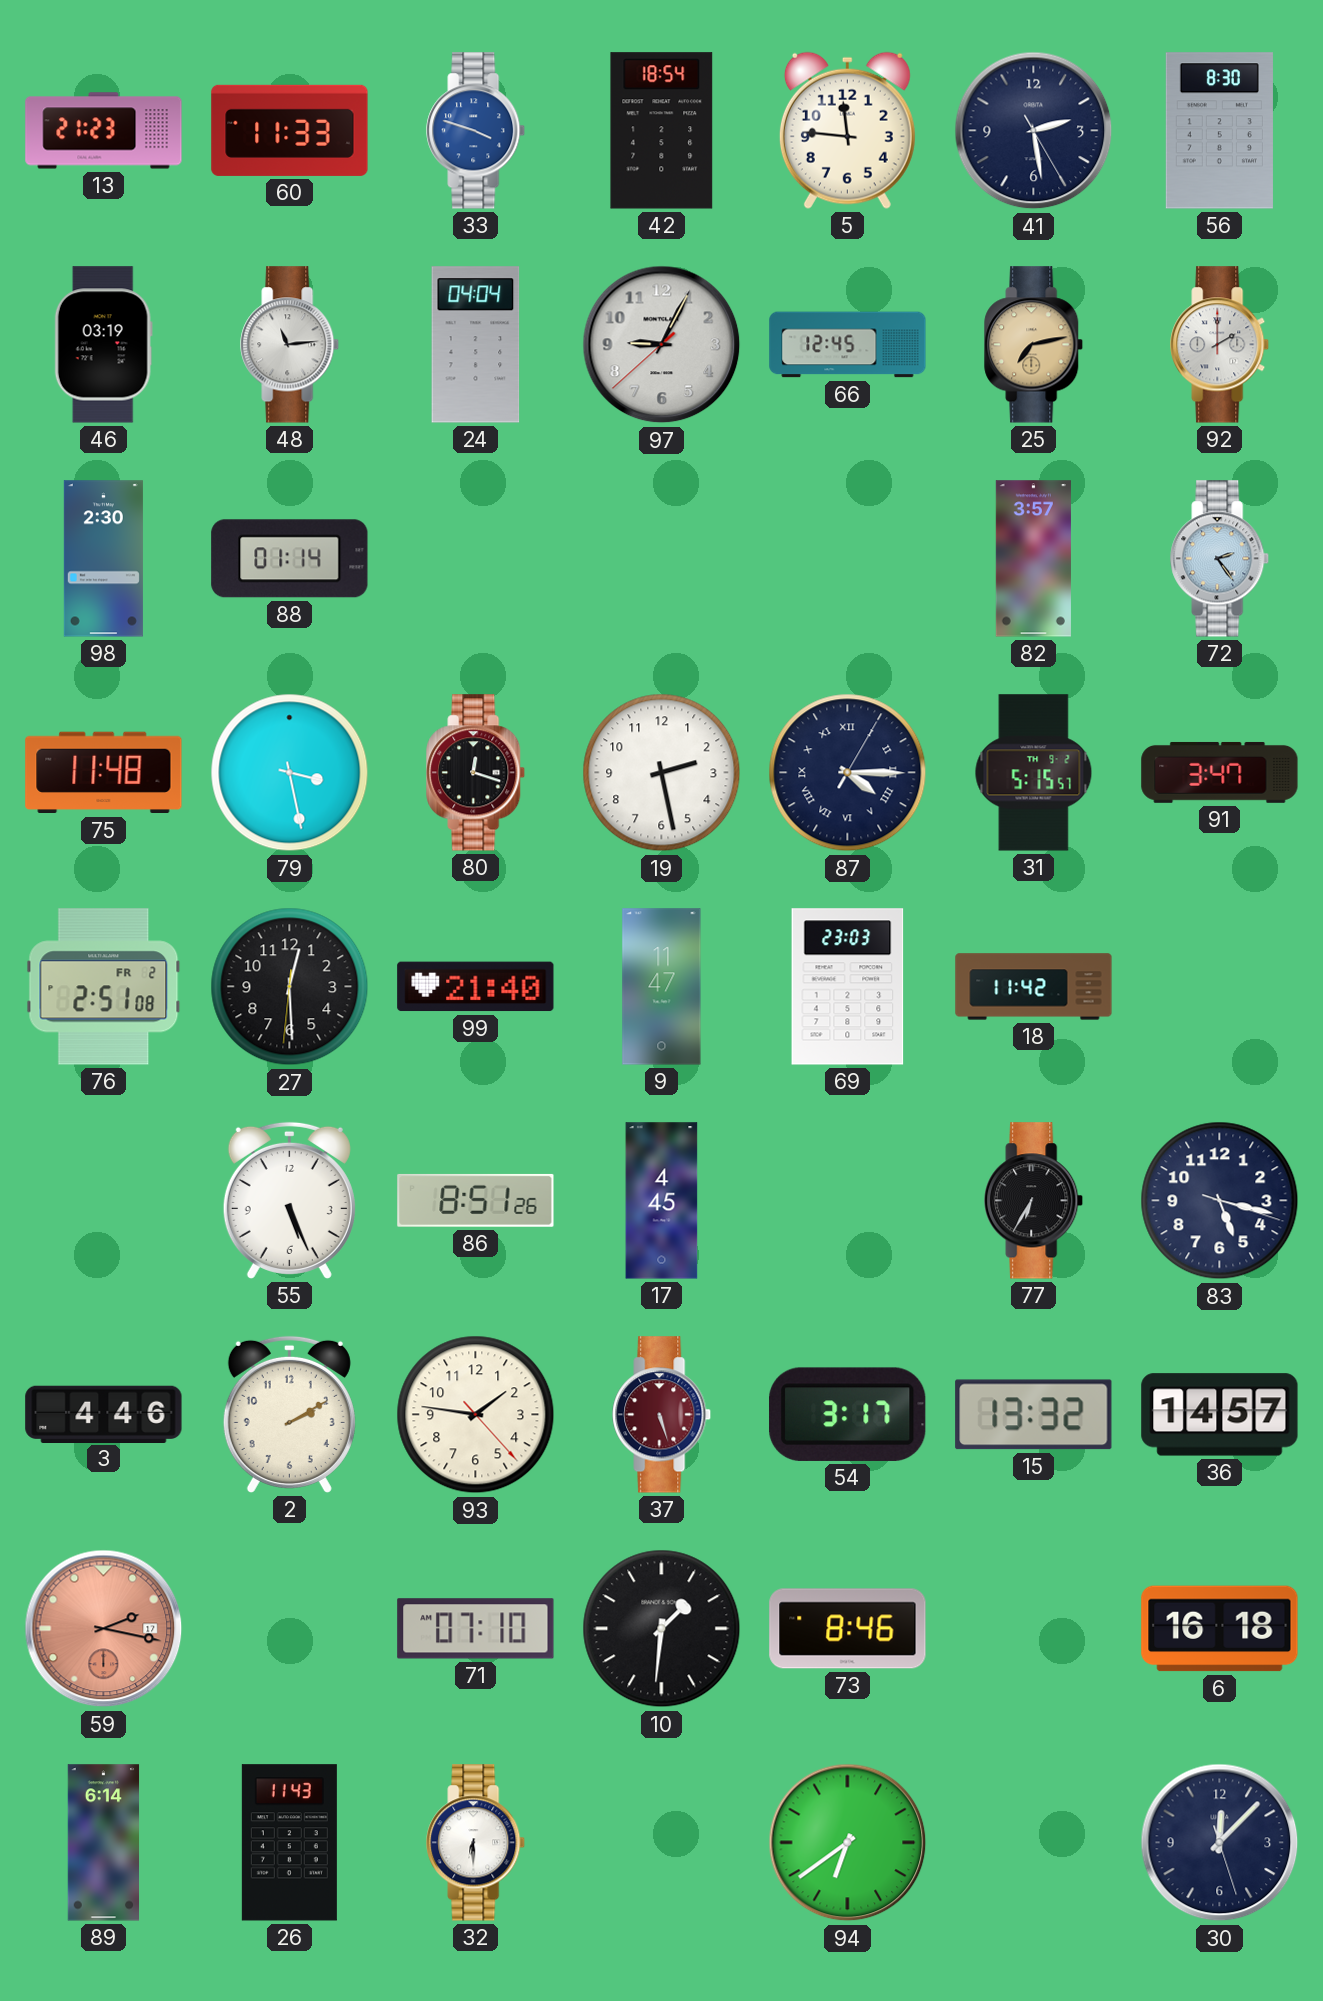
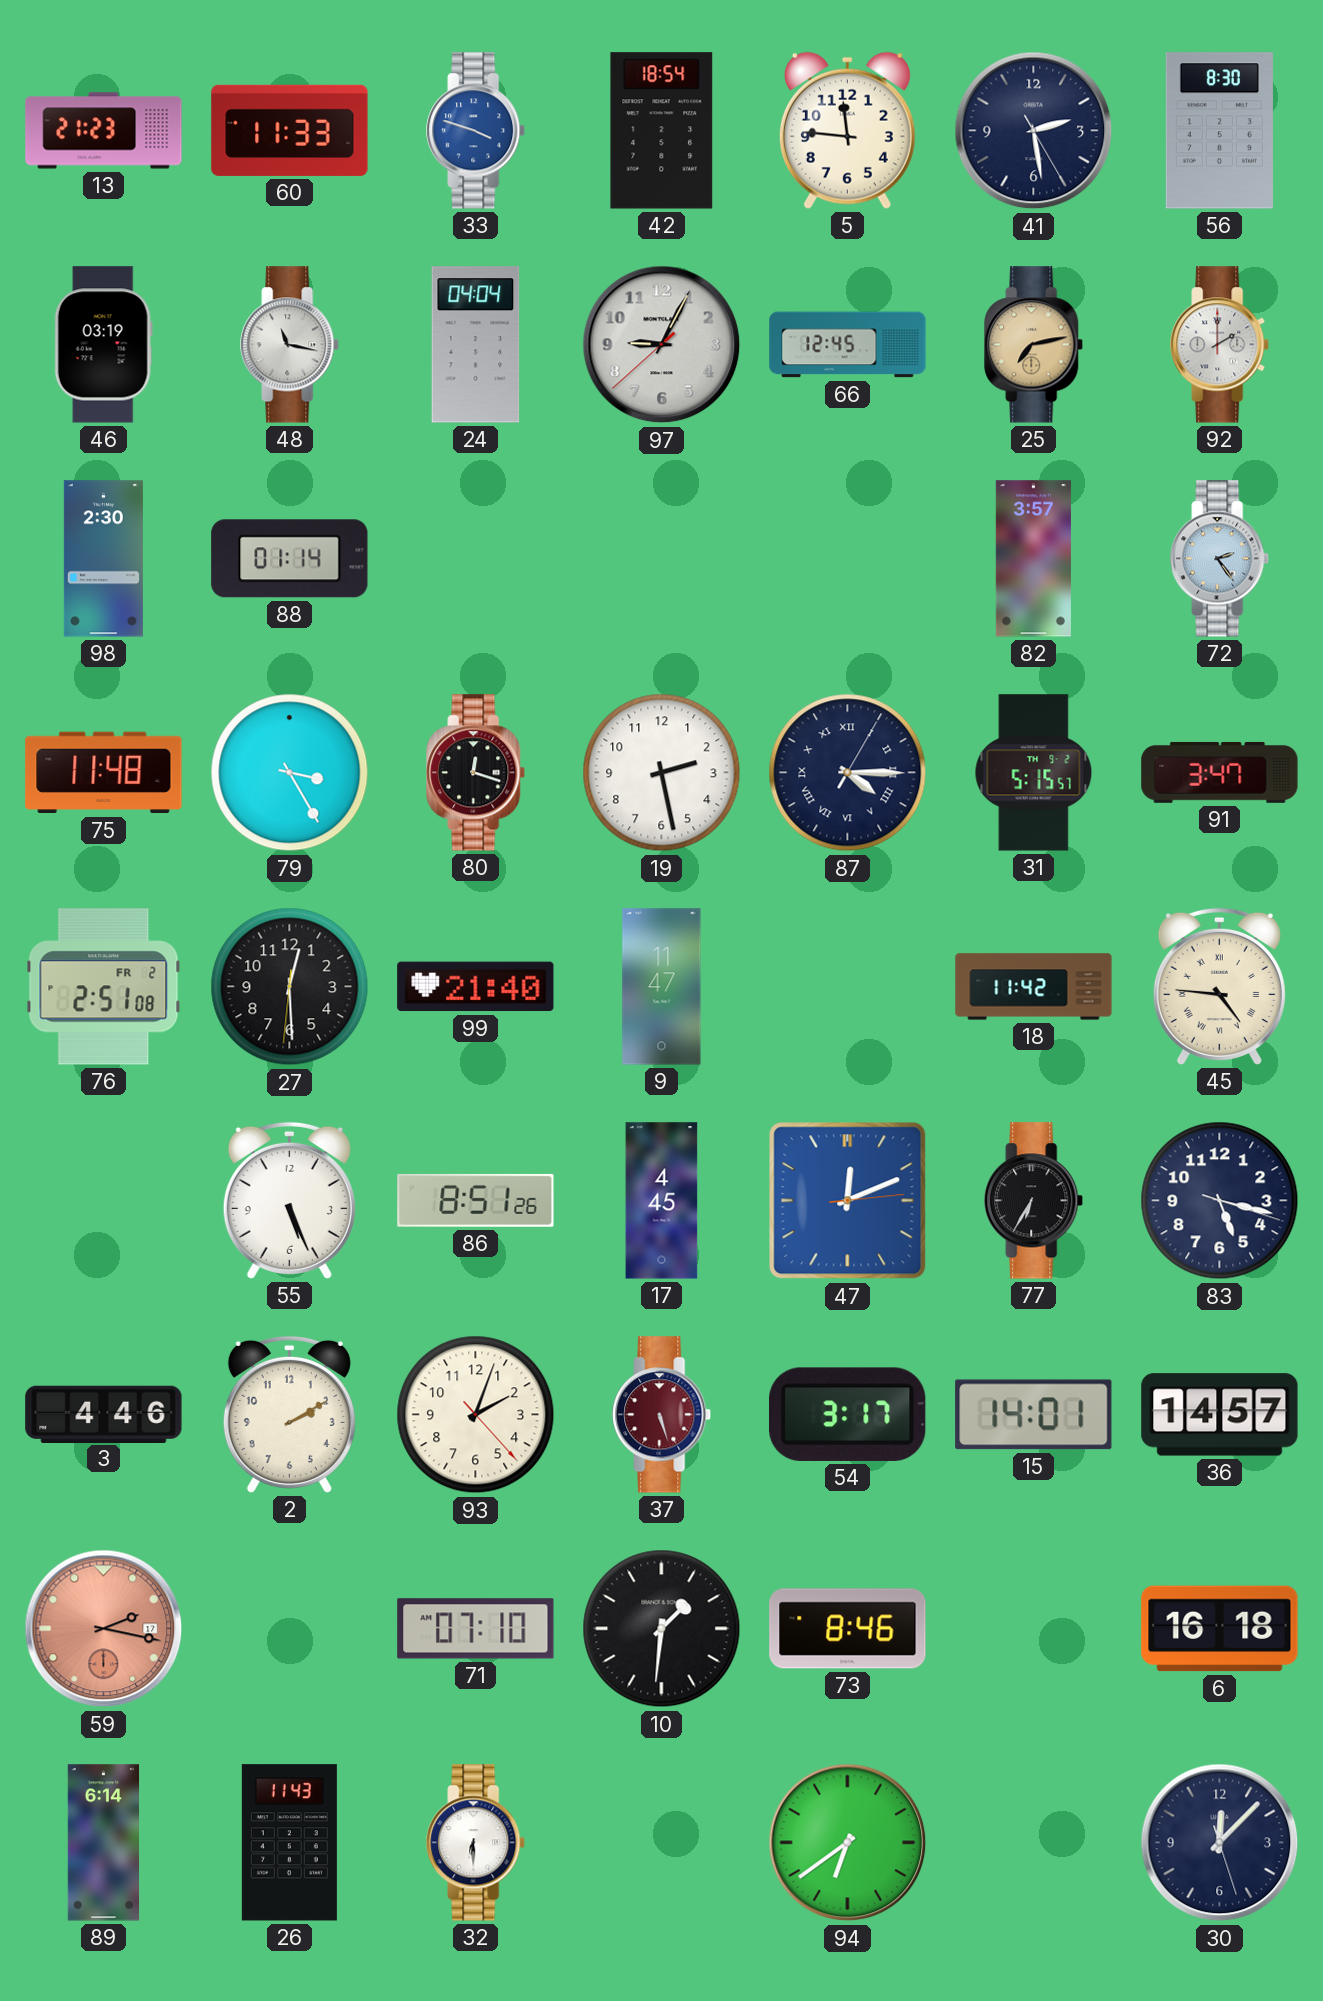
48: 11:14 -> 11:17
79: 3:28 -> 3:25
69: 23:03 -> none
45: none -> 4:46
47: none -> 12:11
93: 1:46 -> 2:03
15: 13:32 -> 14:01
